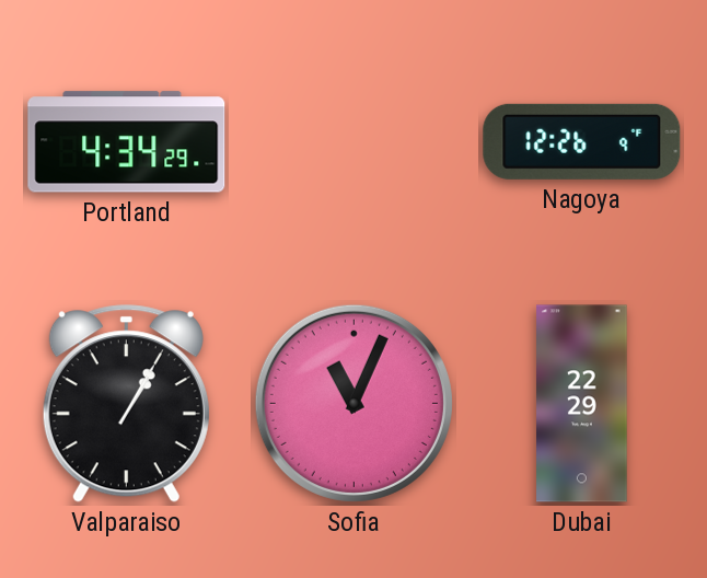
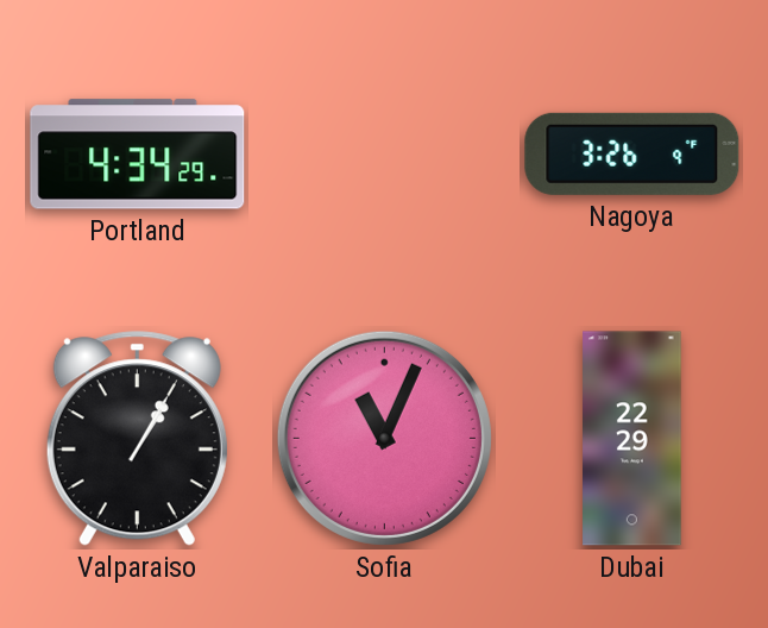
Nagoya: 12:26 -> 3:26
